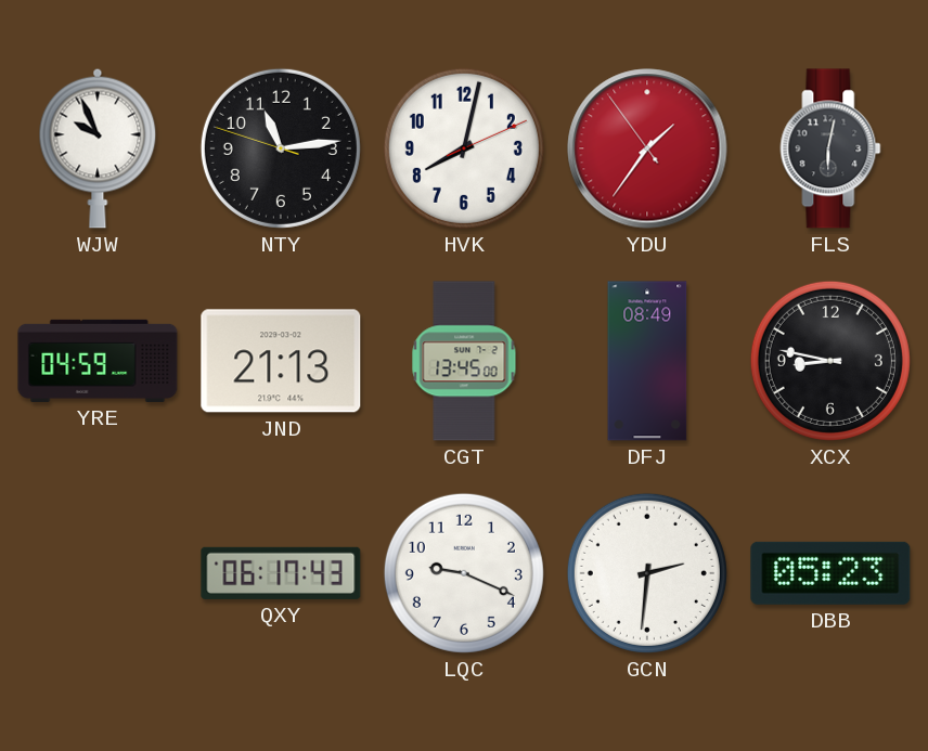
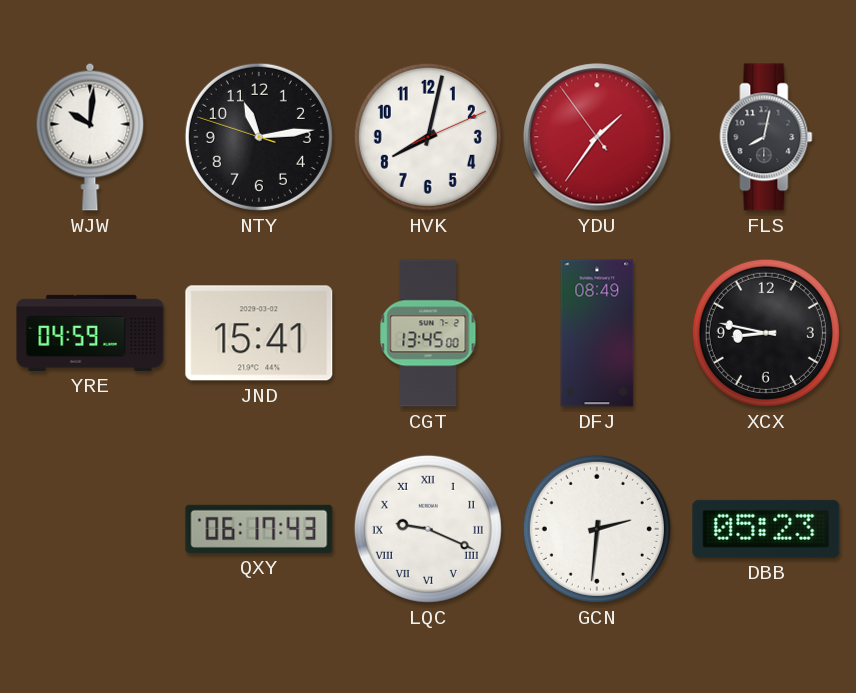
WJW: 9:56 -> 10:01
FLS: 6:02 -> 8:02
JND: 21:13 -> 15:41
LQC numerals: Arabic -> Roman
